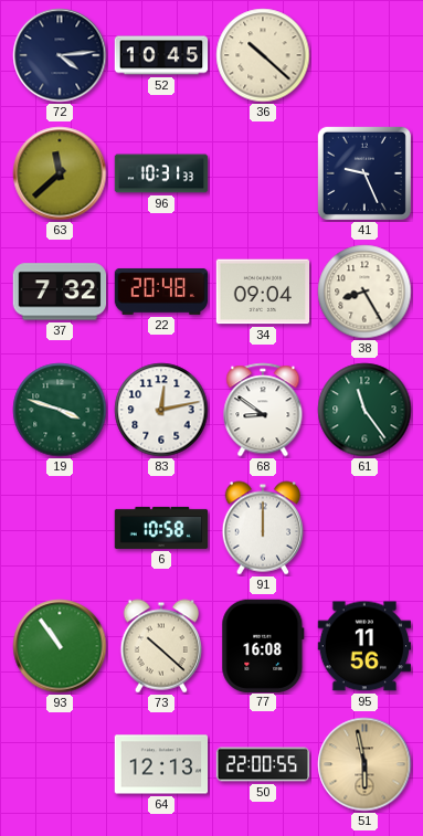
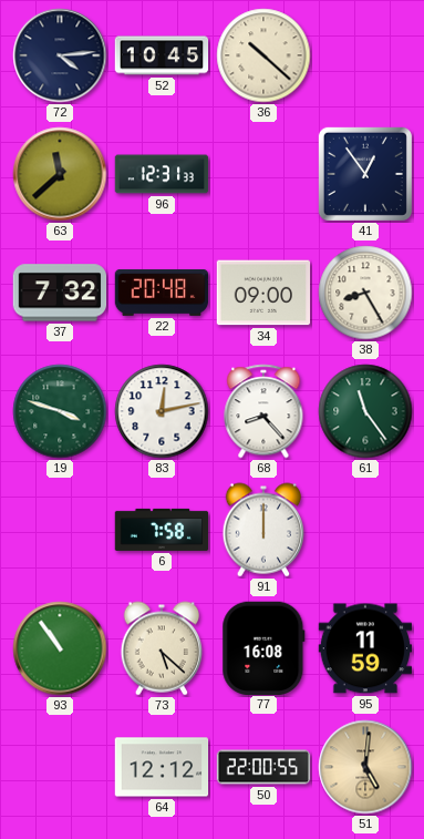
96: 10:31 -> 12:31
41: 9:26 -> 12:54
34: 09:04 -> 09:00
68: 8:51 -> 8:23
6: 10:58 -> 7:58
73: 10:22 -> 5:22
95: 11:56 -> 11:59
64: 12:13 -> 12:12
51: 5:58 -> 5:01
